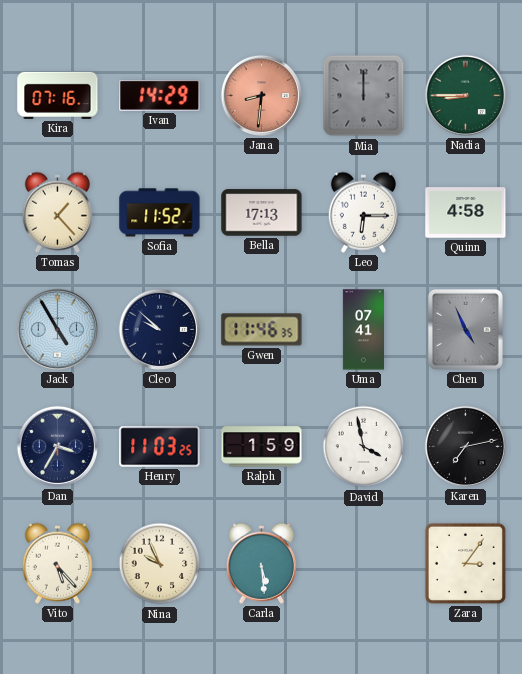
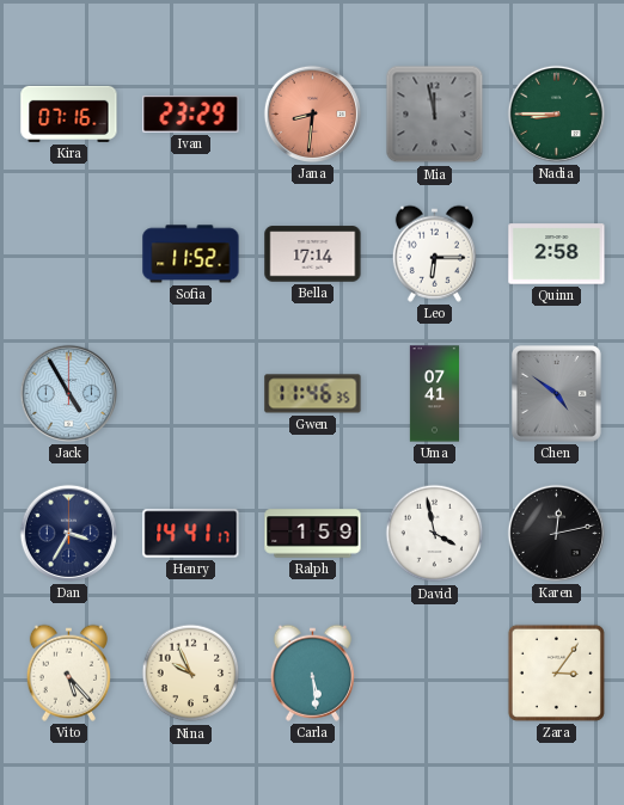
Ivan: 14:29 -> 23:29
Mia: 12:00 -> 11:58
Tomas: 1:23 -> none
Bella: 17:13 -> 17:14
Quinn: 4:58 -> 2:58
Cleo: 9:52 -> none
Chen: 4:56 -> 4:51
Henry: 11:03 -> 14:41
Karen: 7:13 -> 12:13
